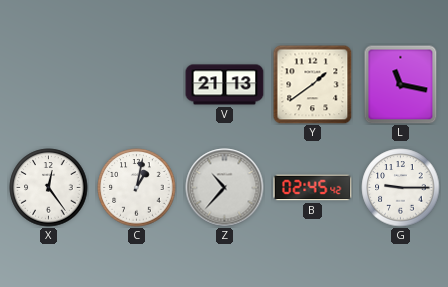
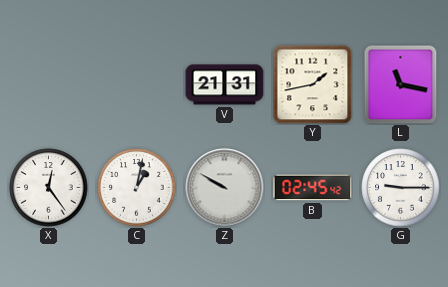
V: 21:13 -> 21:31
Y: 1:39 -> 1:43
Z: 10:37 -> 9:50
